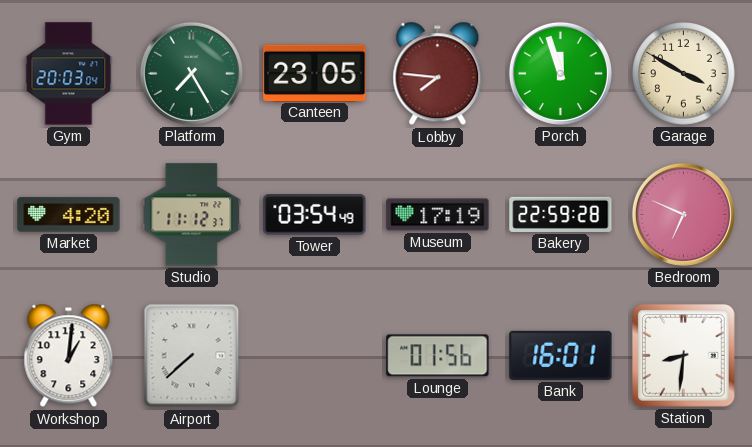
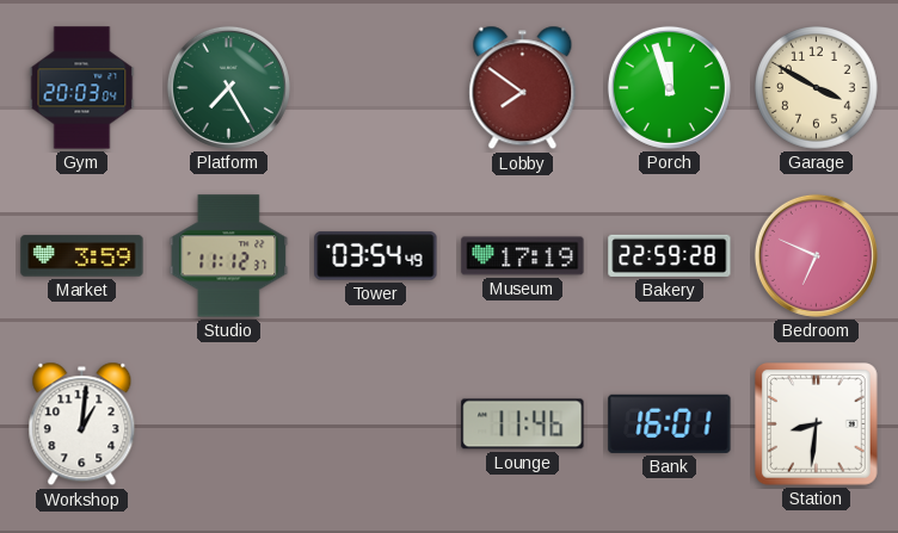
Canteen: 23:05 -> none
Lobby: 7:46 -> 7:51
Market: 4:20 -> 3:59
Airport: 7:38 -> none
Lounge: 01:56 -> 11:46
